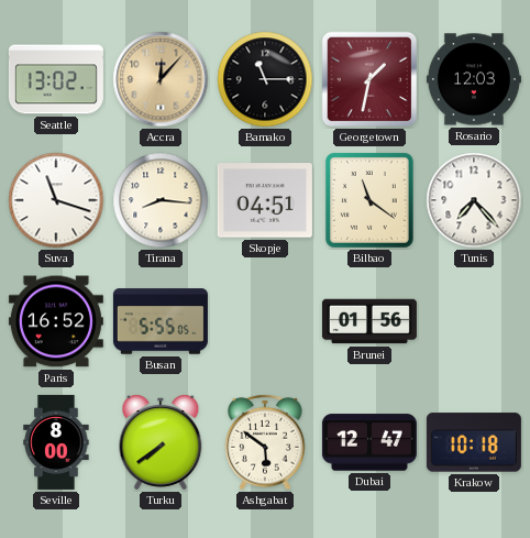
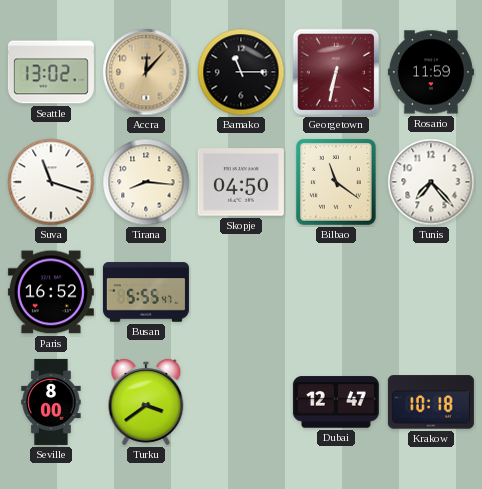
Georgetown: 1:32 -> 6:32
Rosario: 12:03 -> 11:59
Skopje: 04:51 -> 04:50
Busan: 5:55:05 -> 5:55:47
Brunei: 01:56 -> none
Turku: 7:39 -> 3:39
Ashgabat: 5:51 -> none
